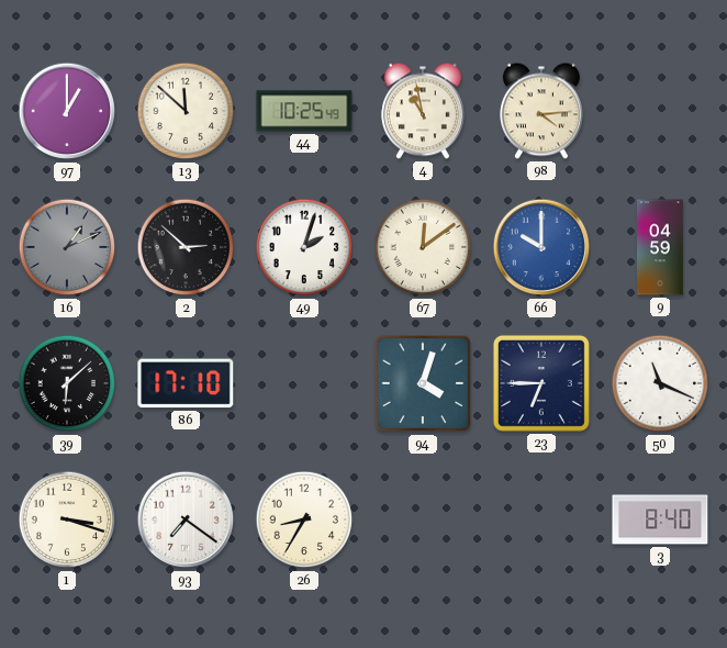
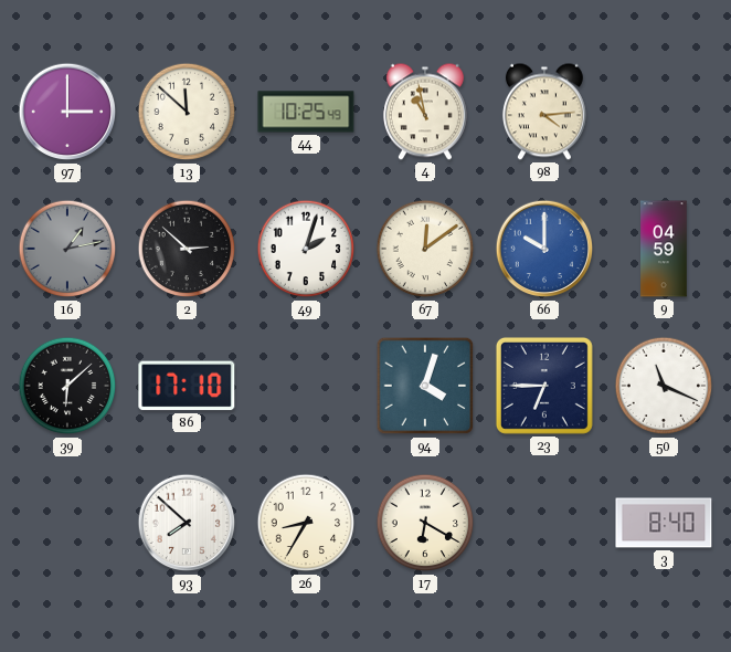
97: 1:00 -> 3:00
16: 1:11 -> 1:13
1: 3:18 -> none
93: 7:21 -> 7:52
17: none -> 6:20
